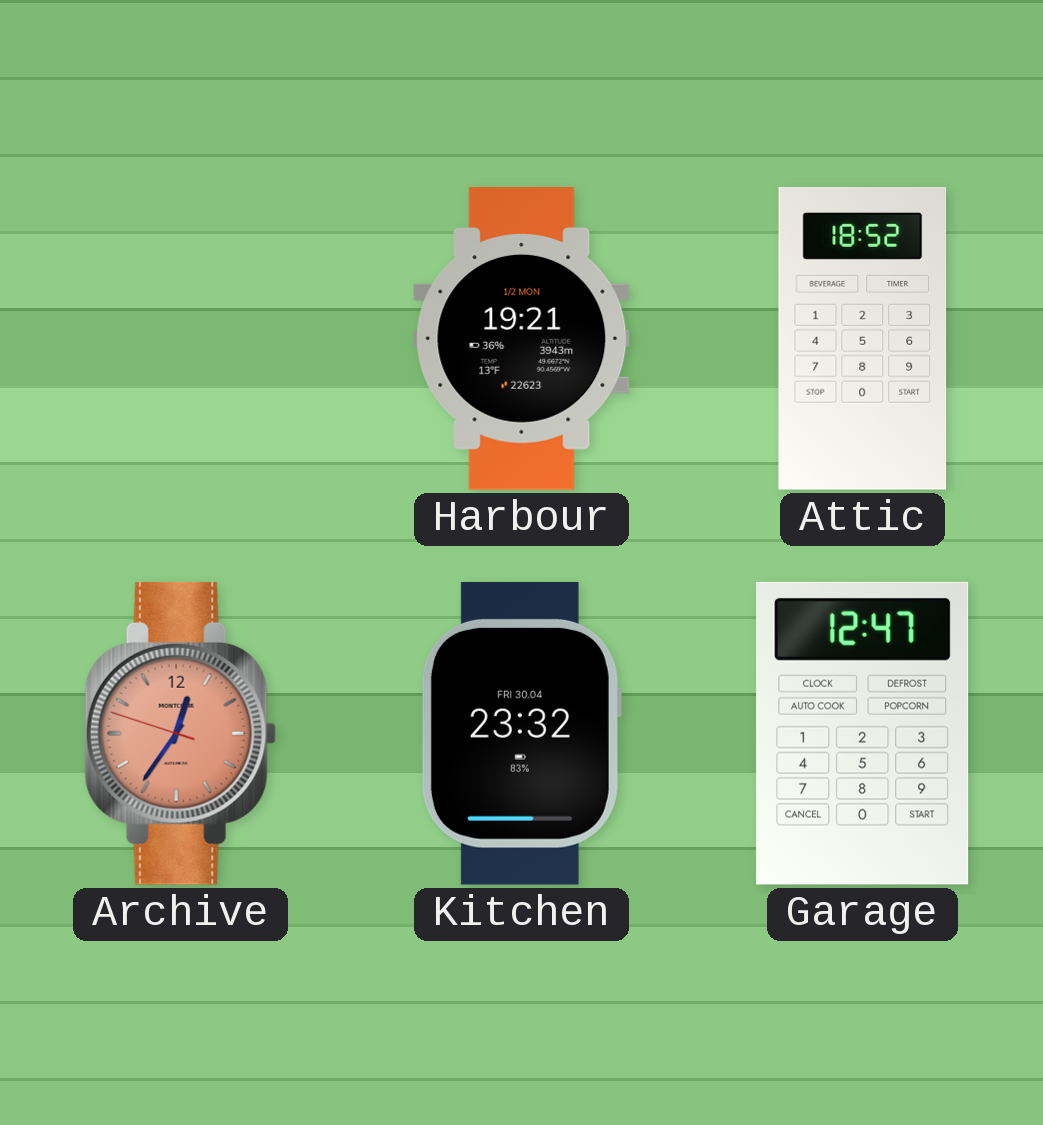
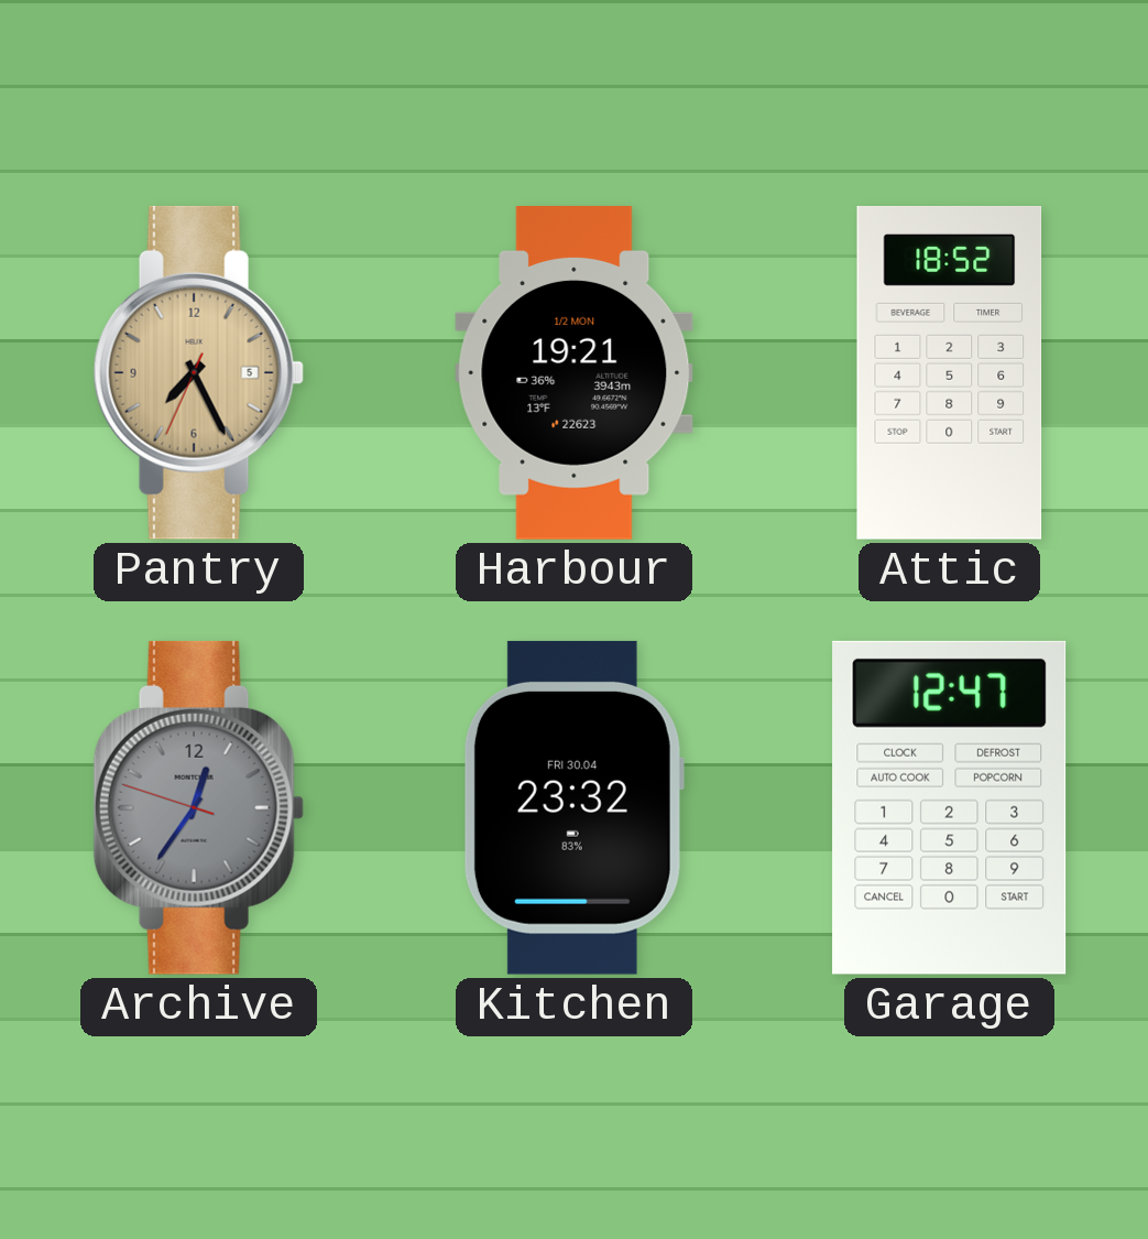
Pantry: none -> 7:25
Archive dial: salmon -> grey
